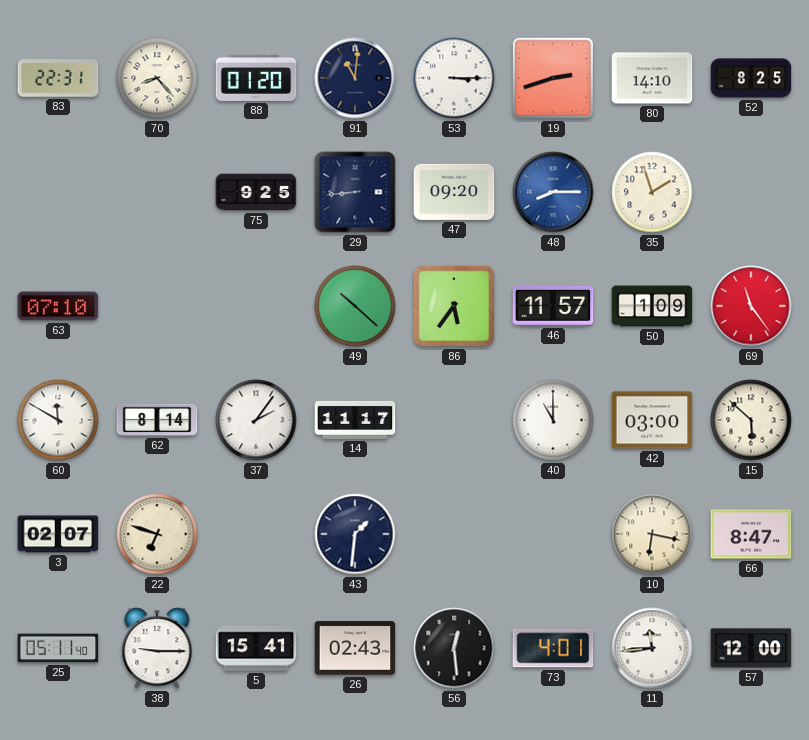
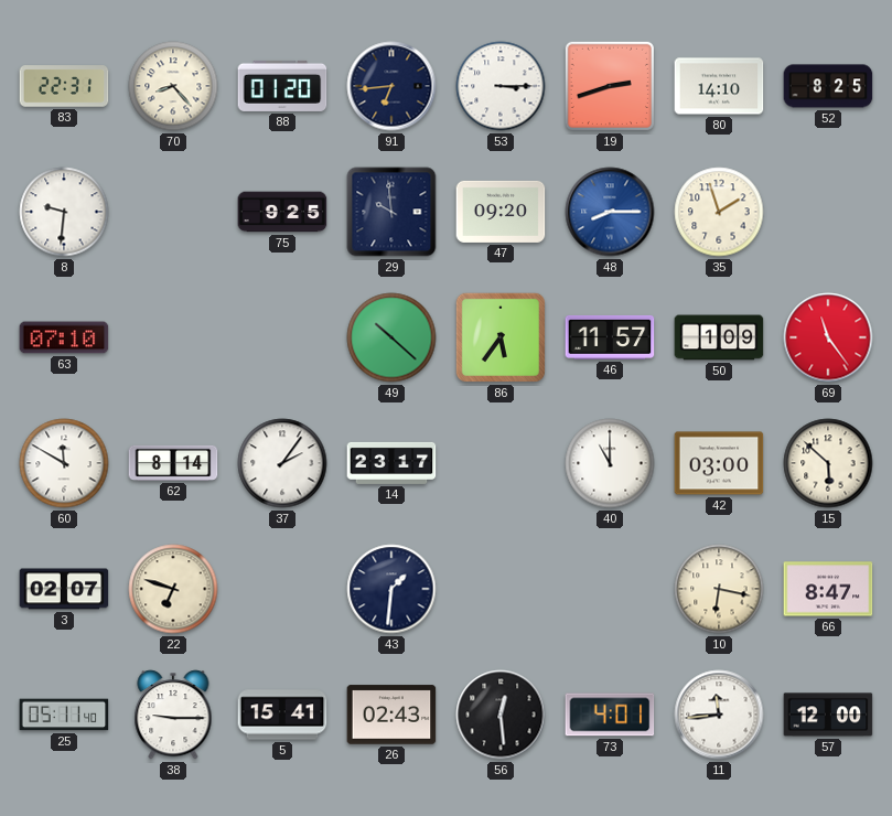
91: 11:01 -> 6:44
8: none -> 9:31
29: 8:44 -> 9:59
14: 11:17 -> 23:17
